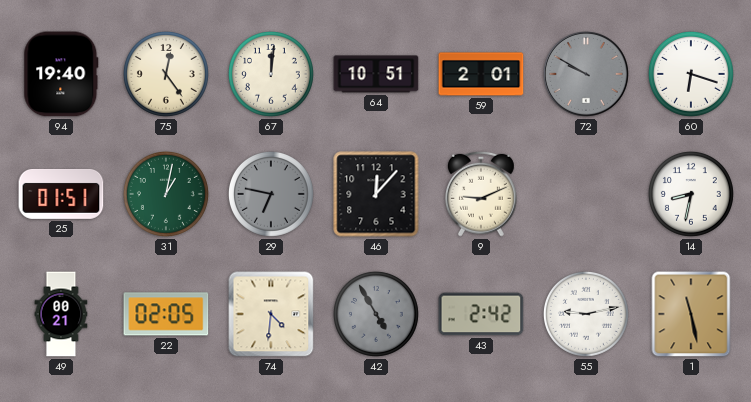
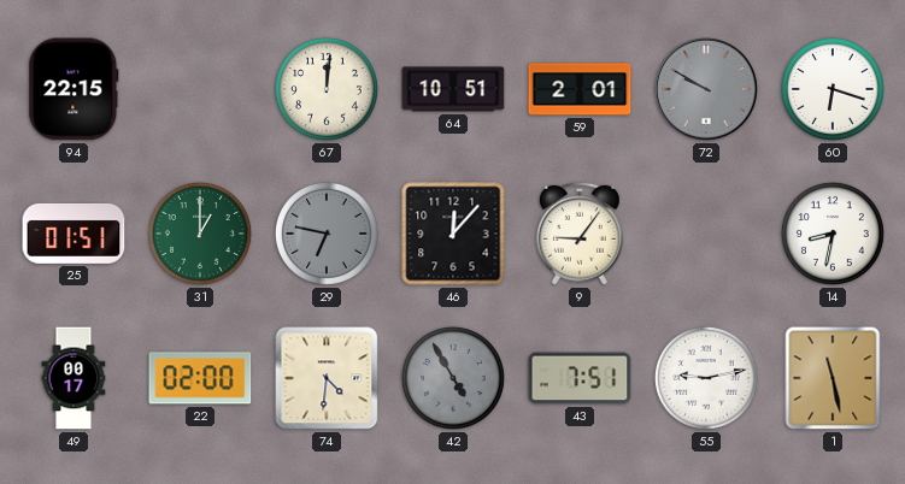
94: 19:40 -> 22:15
75: 12:24 -> none
31: 1:02 -> 1:00
9: 9:11 -> 9:06
49: 00:21 -> 00:17
22: 02:05 -> 02:00
43: 2:42 -> 7:51
